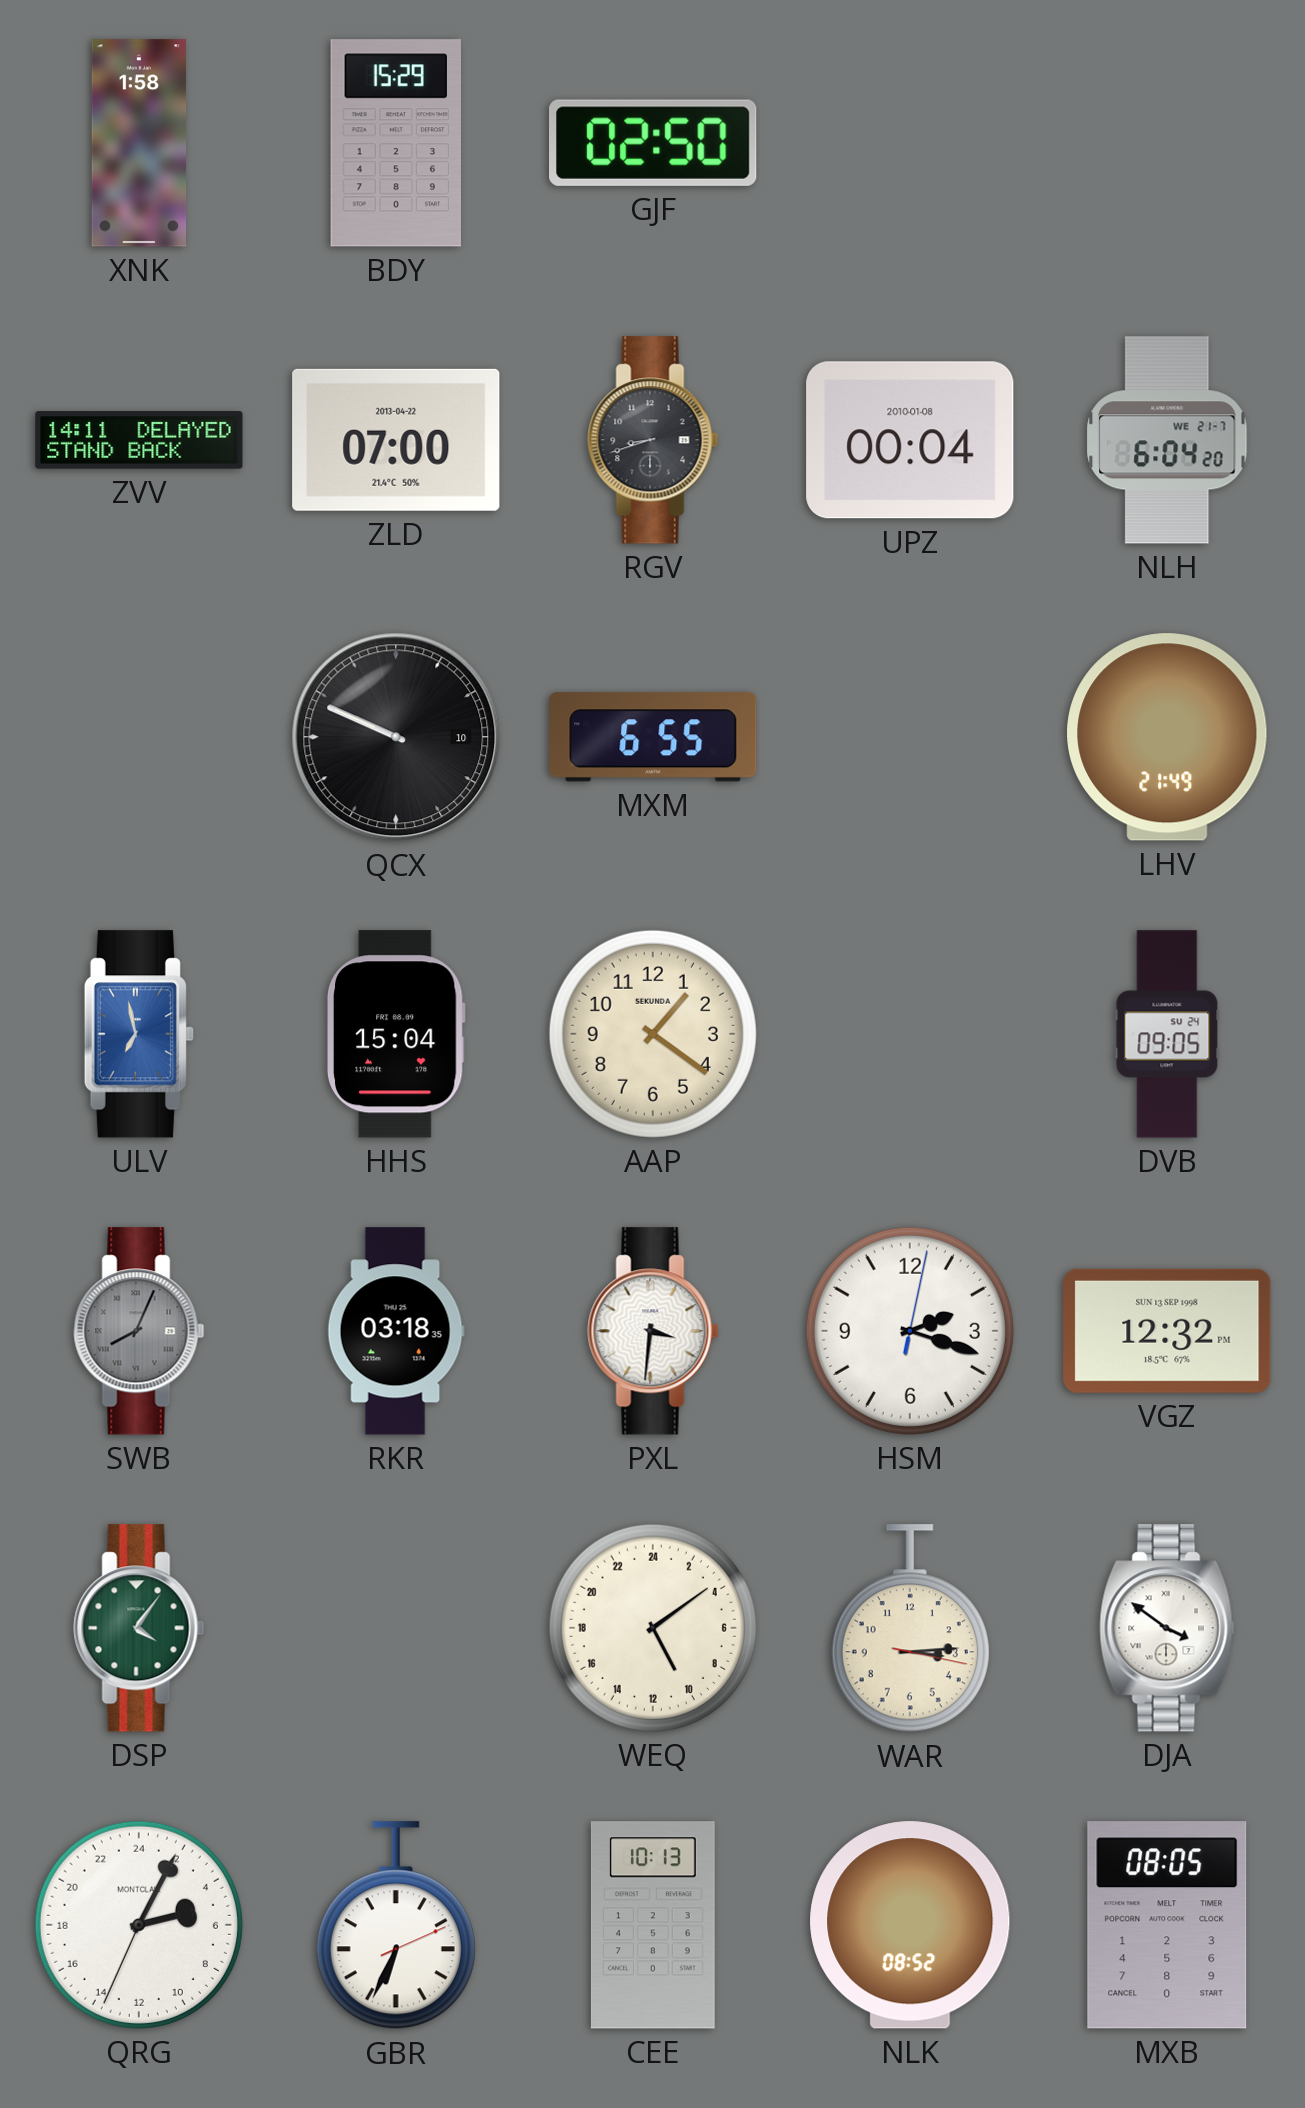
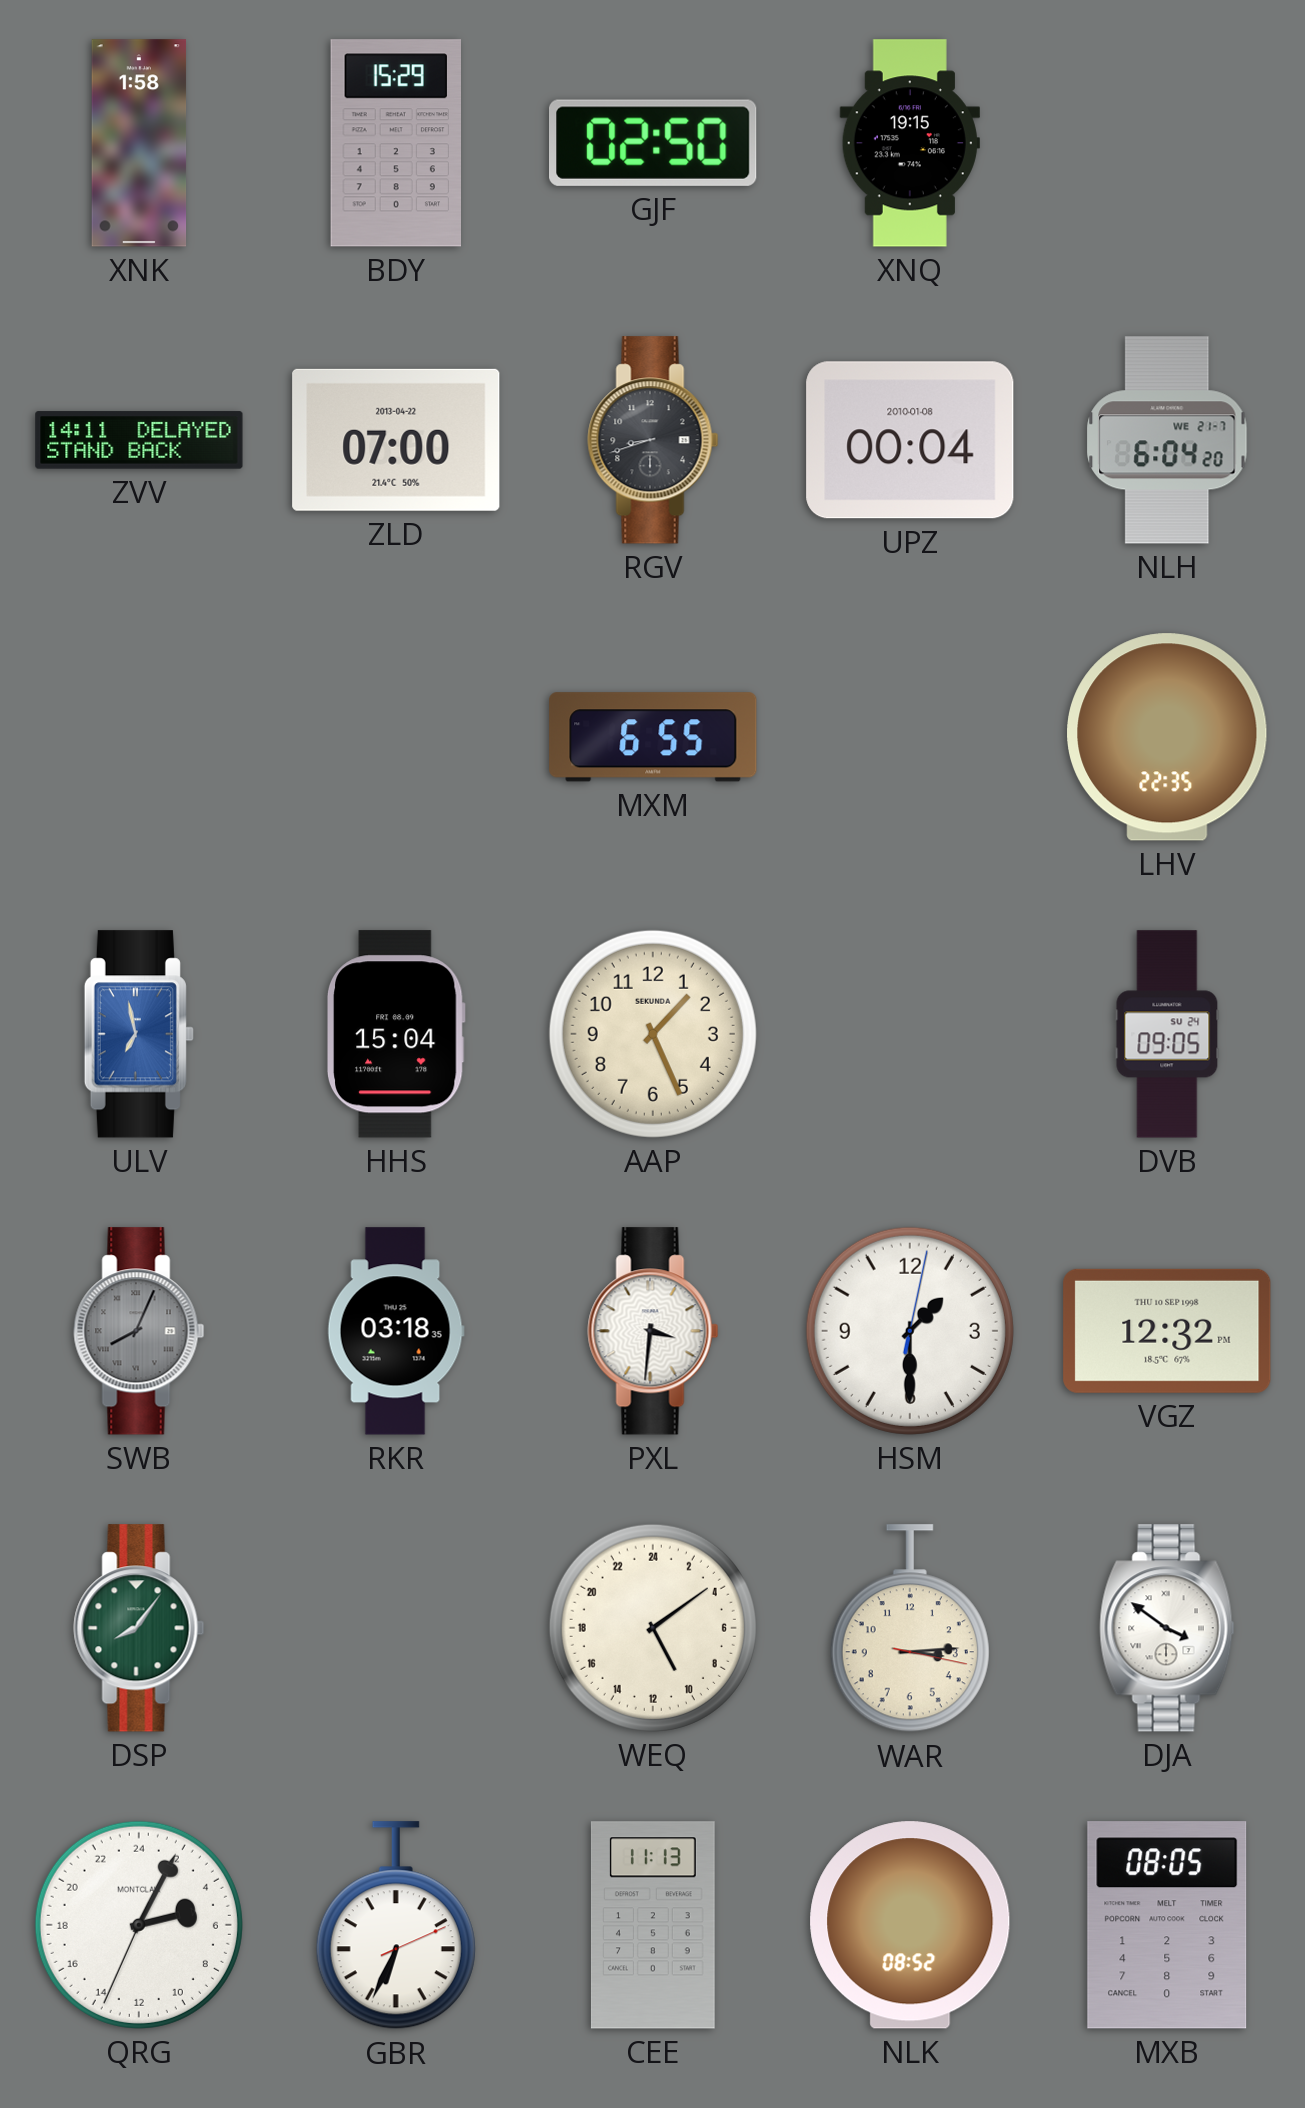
XNQ: none -> 19:15
QCX: 9:49 -> none
LHV: 21:49 -> 22:35
AAP: 1:21 -> 1:26
HSM: 2:18 -> 1:30
VGZ date: SUN 13 SEP 1998 -> THU 10 SEP 1998
DSP: 4:06 -> 8:06
CEE: 10:13 -> 11:13
